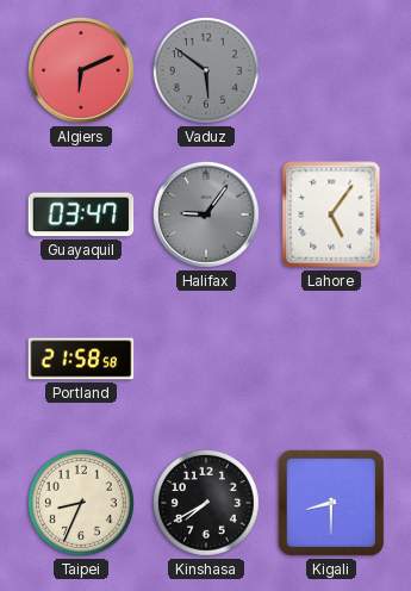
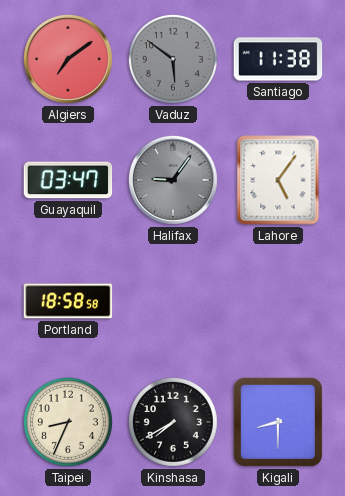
Algiers: 6:11 -> 7:09
Santiago: none -> 11:38
Portland: 21:58 -> 18:58
